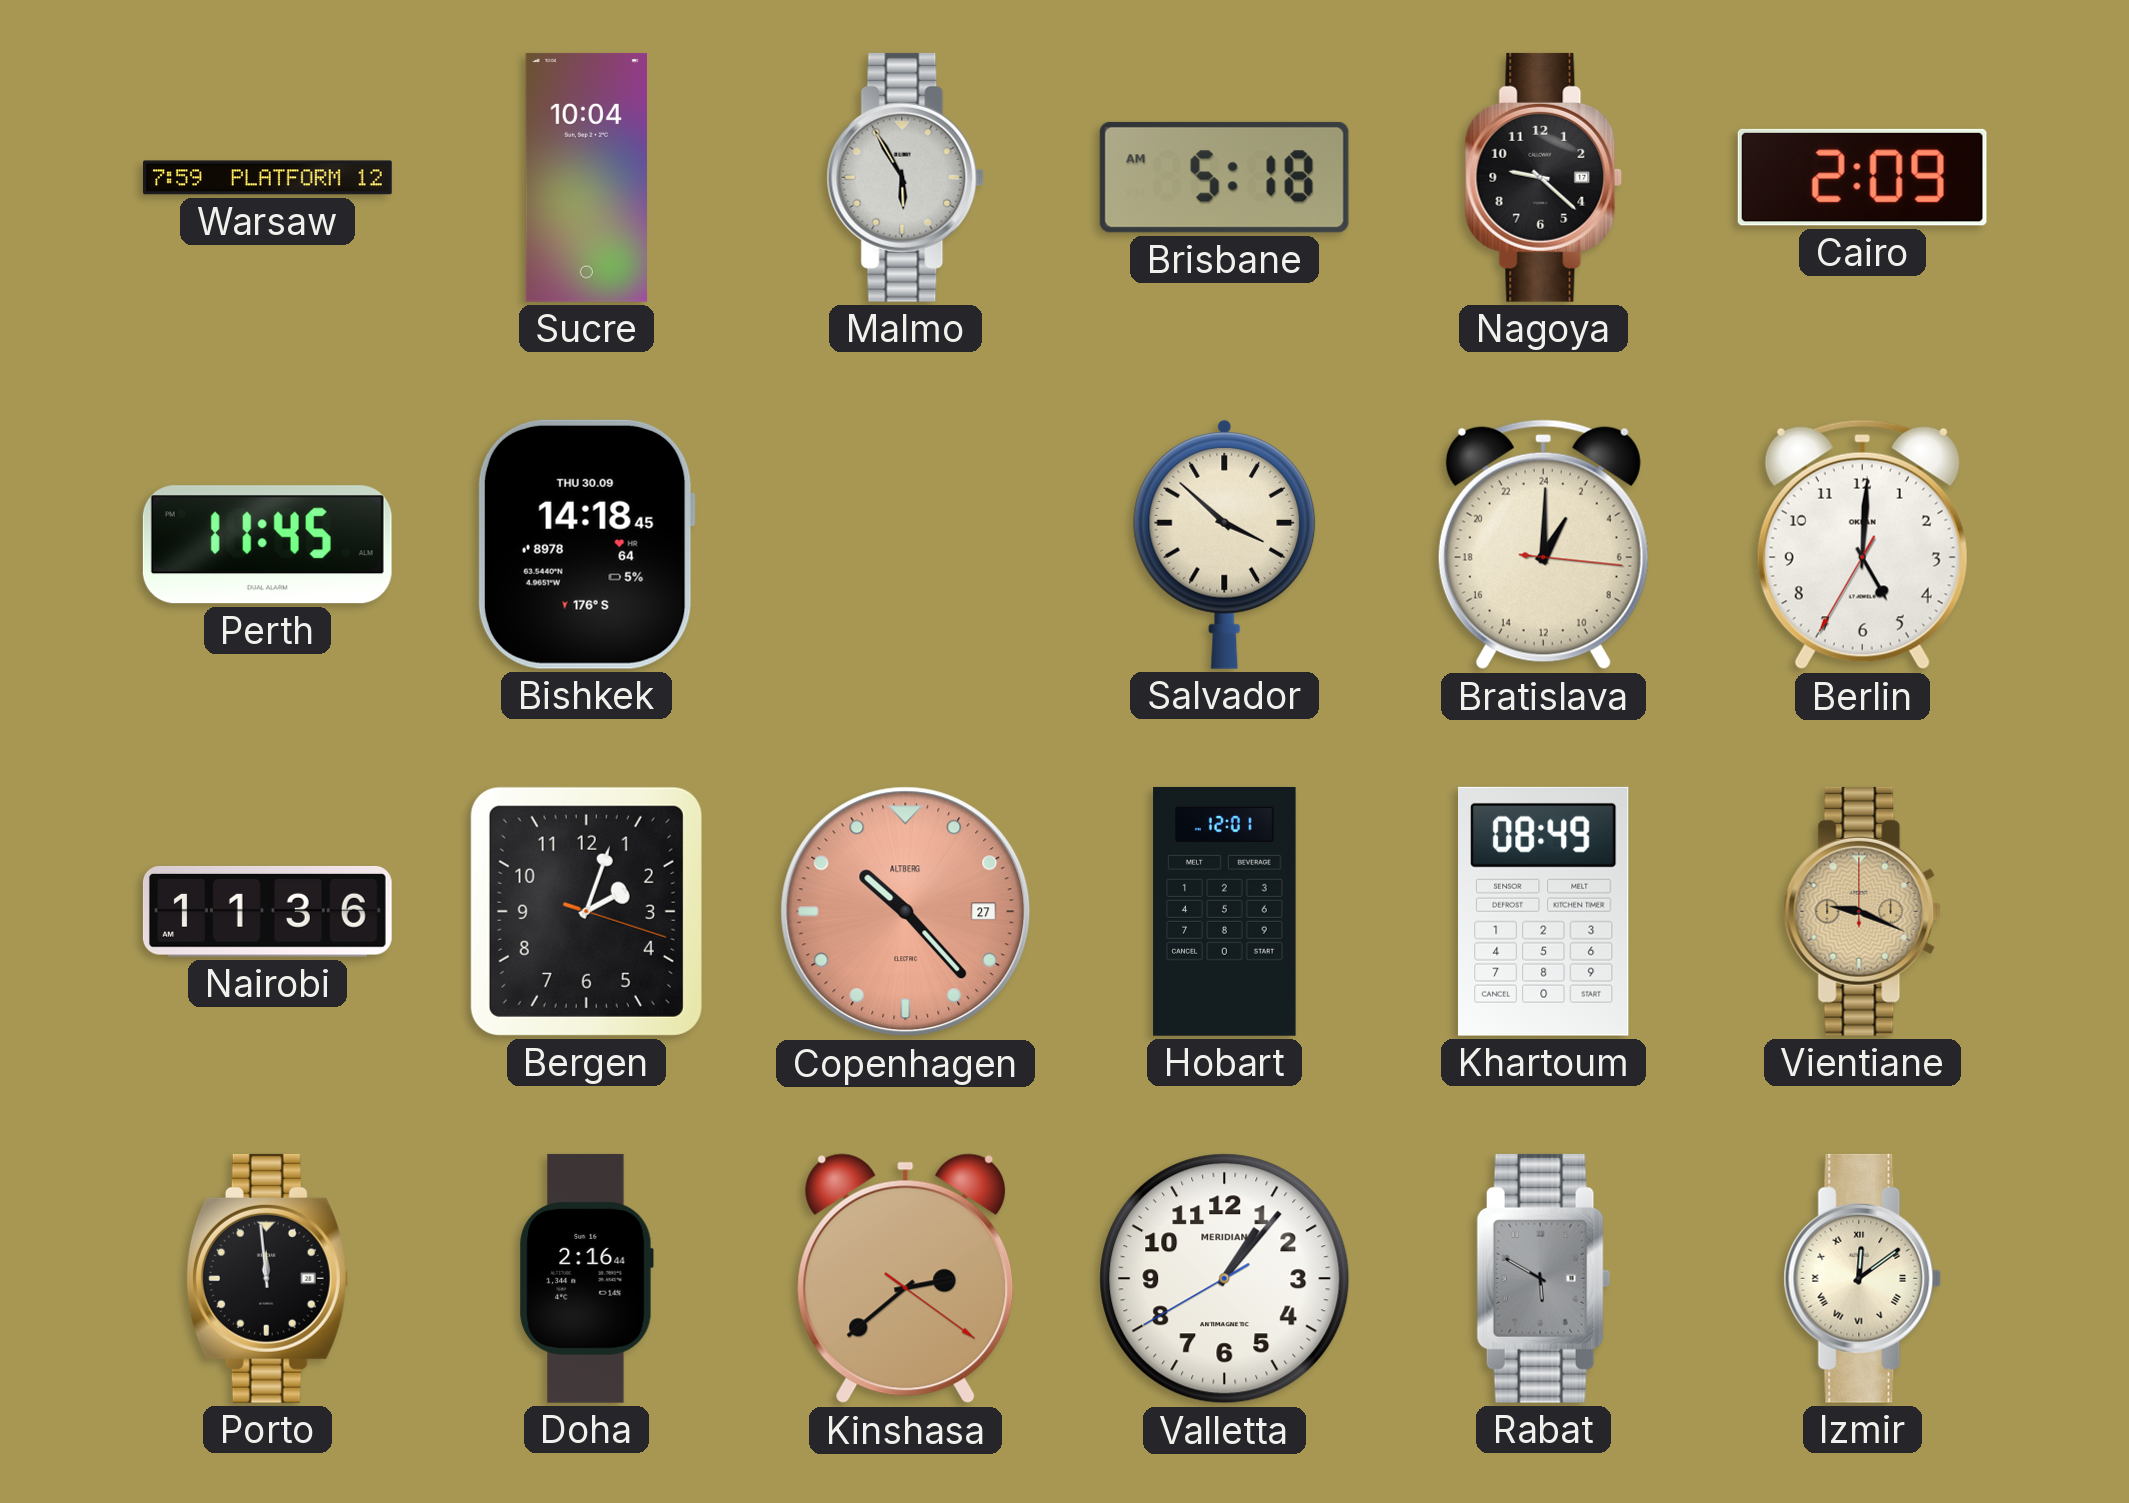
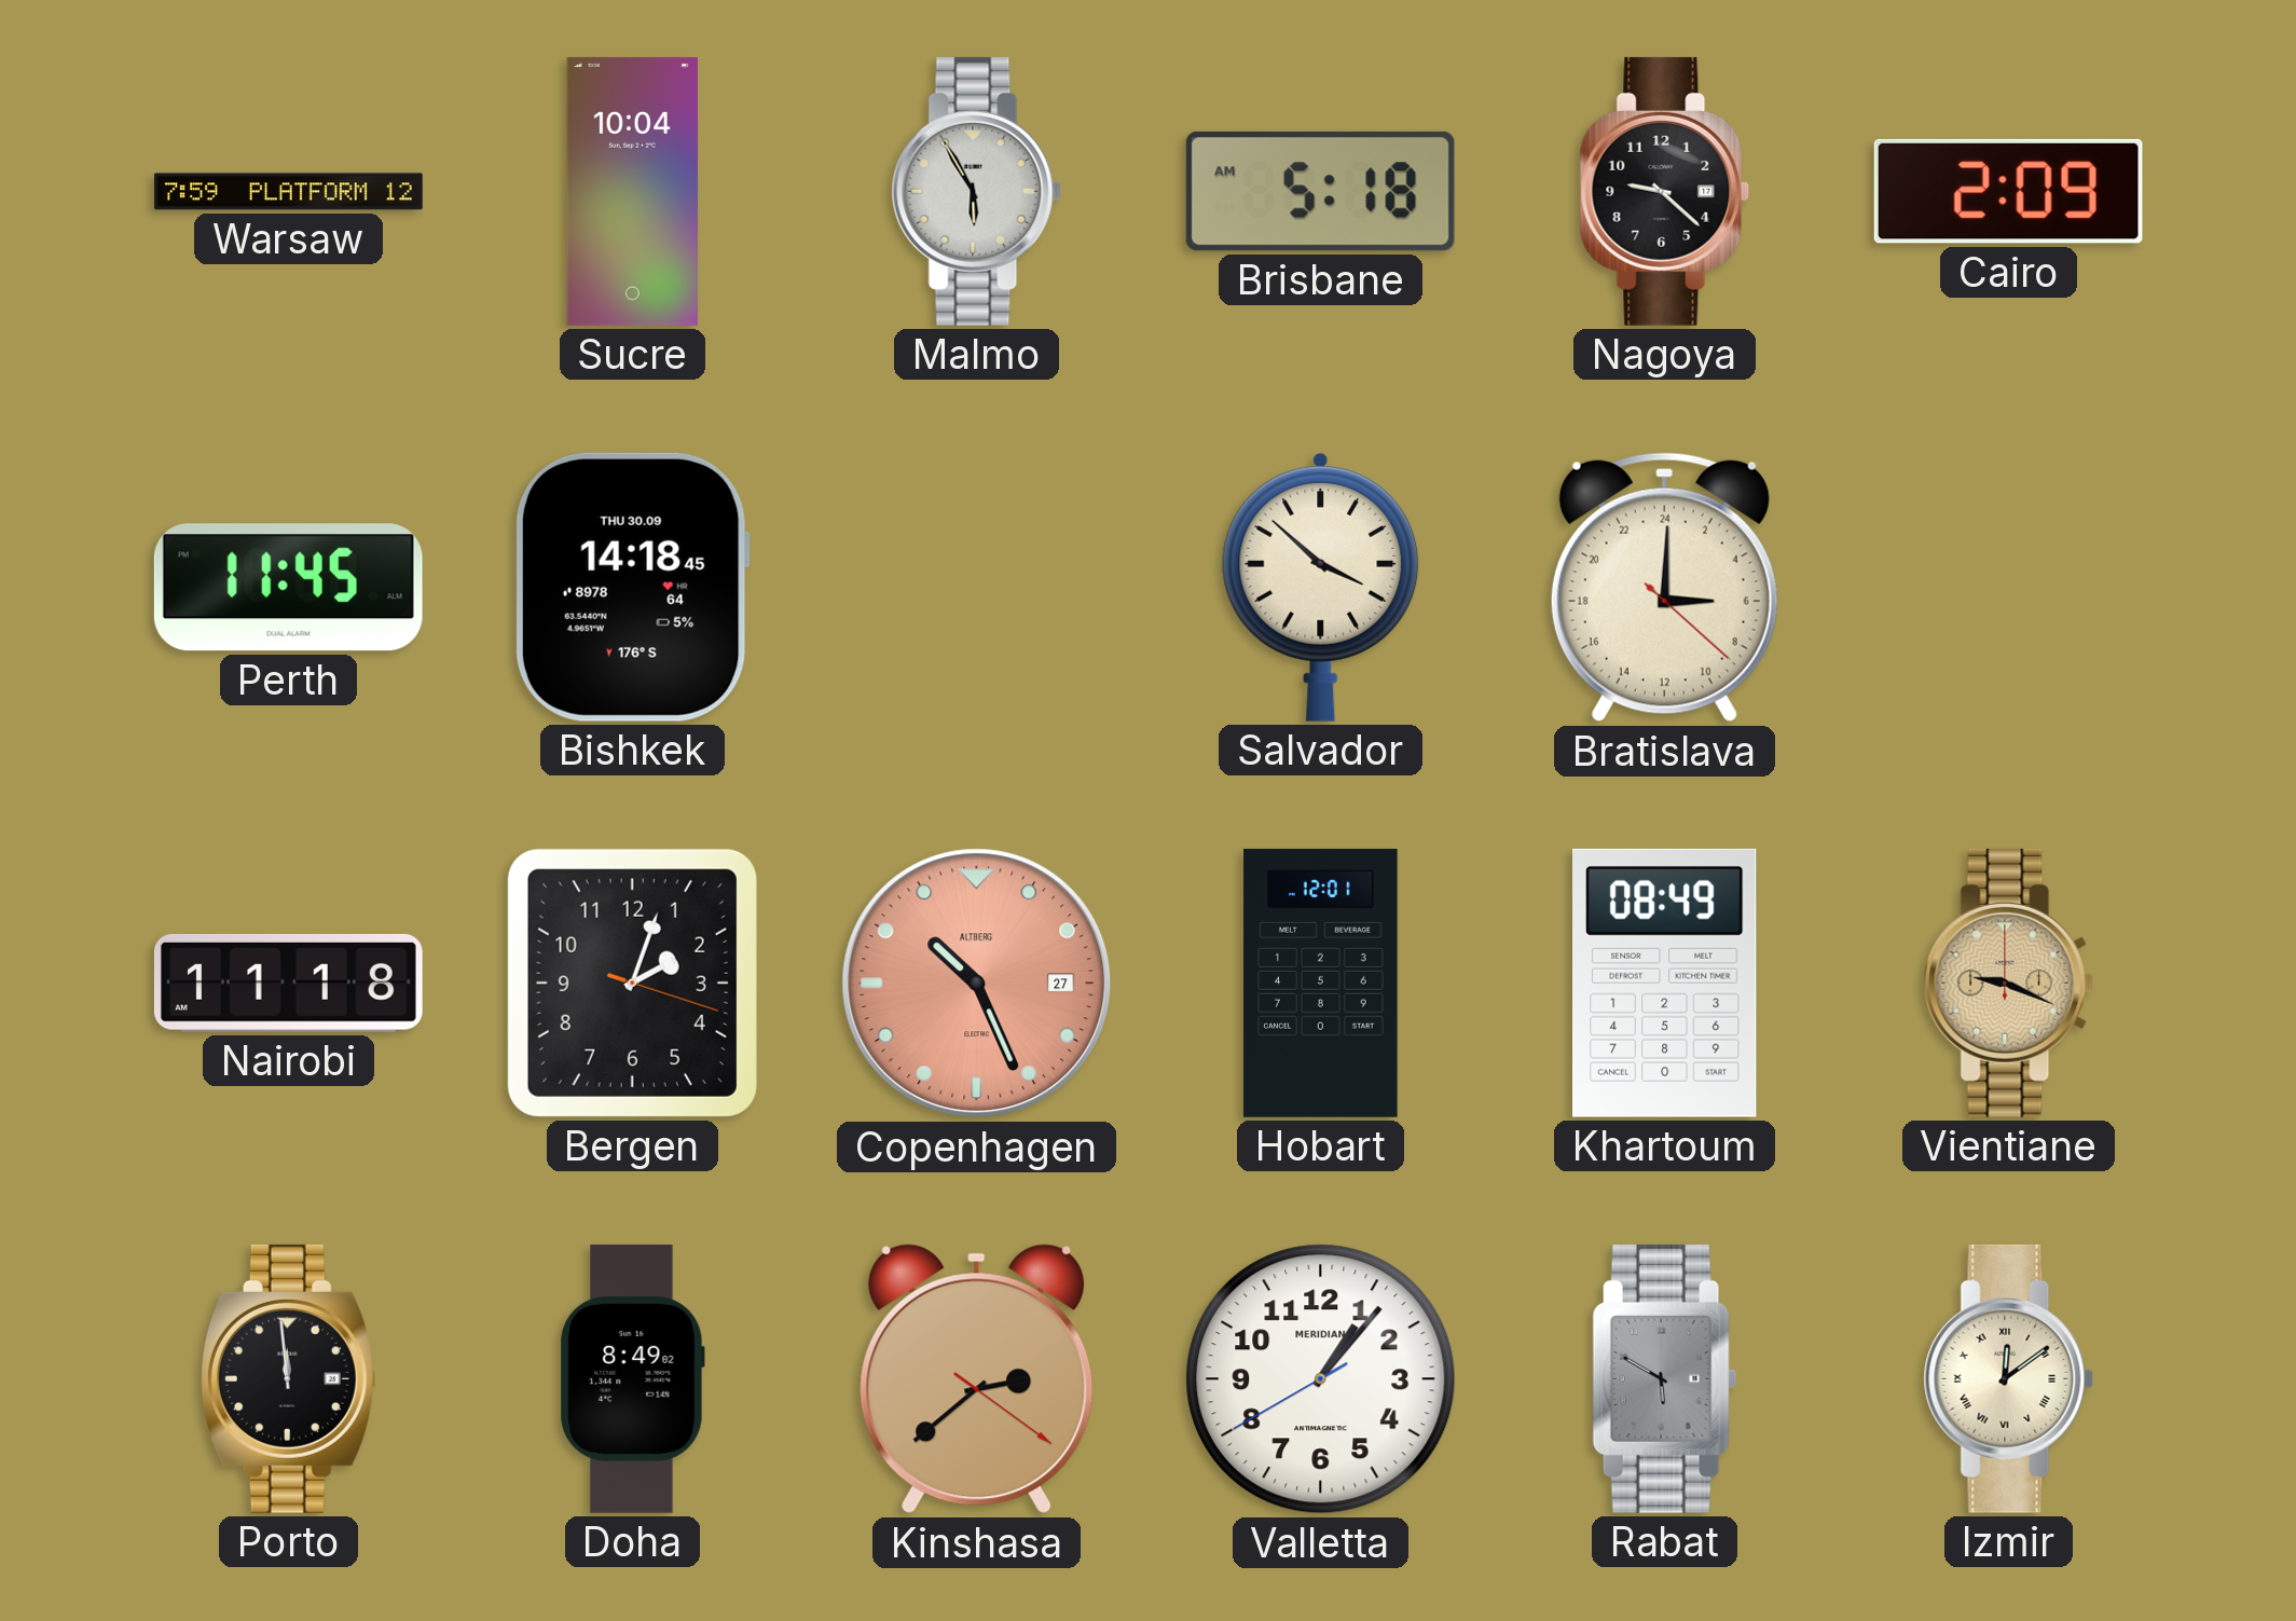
Bratislava: 2:00 -> 6:00
Berlin: 5:00 -> none
Nairobi: 11:36 -> 11:18
Copenhagen: 10:23 -> 10:26
Doha: 2:16 -> 8:49
